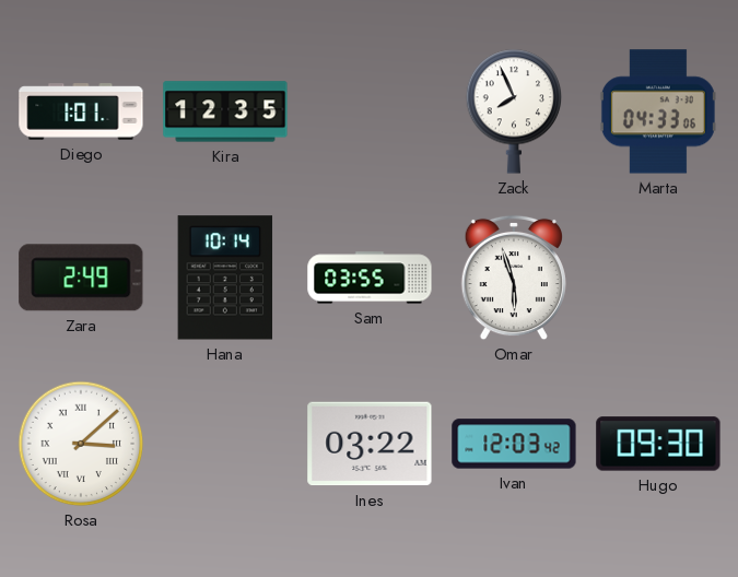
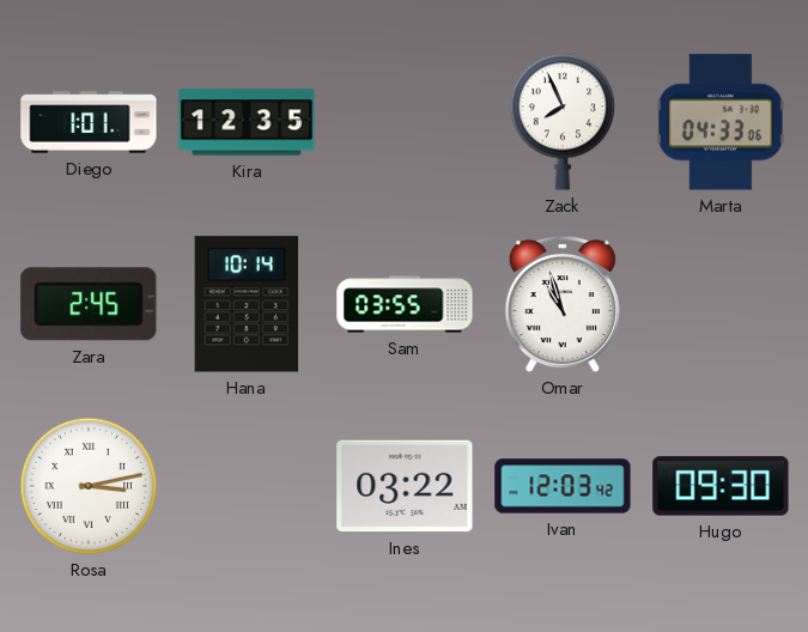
Zara: 2:49 -> 2:45
Omar: 5:57 -> 10:57
Rosa: 3:08 -> 3:13
